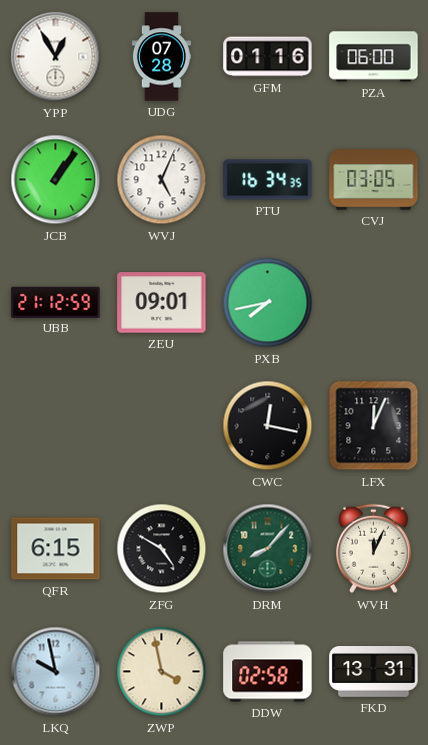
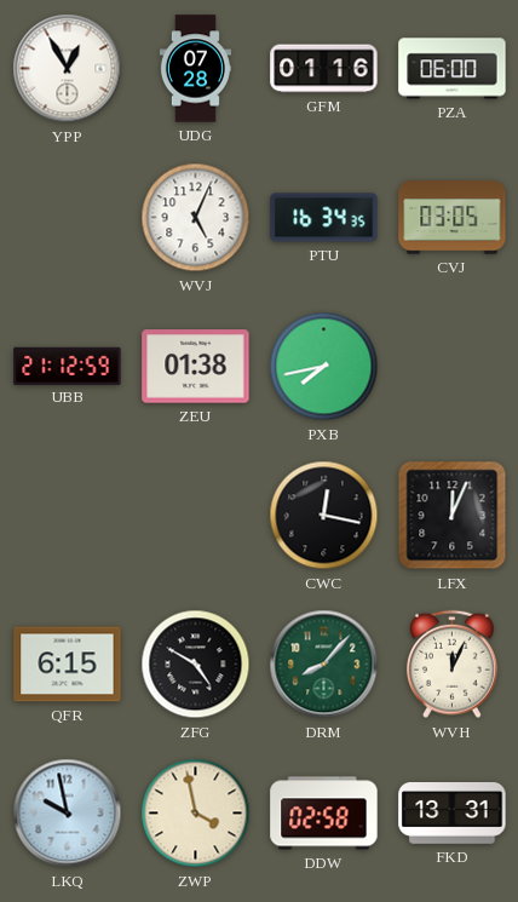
JCB: 1:06 -> none
ZEU: 09:01 -> 01:38
